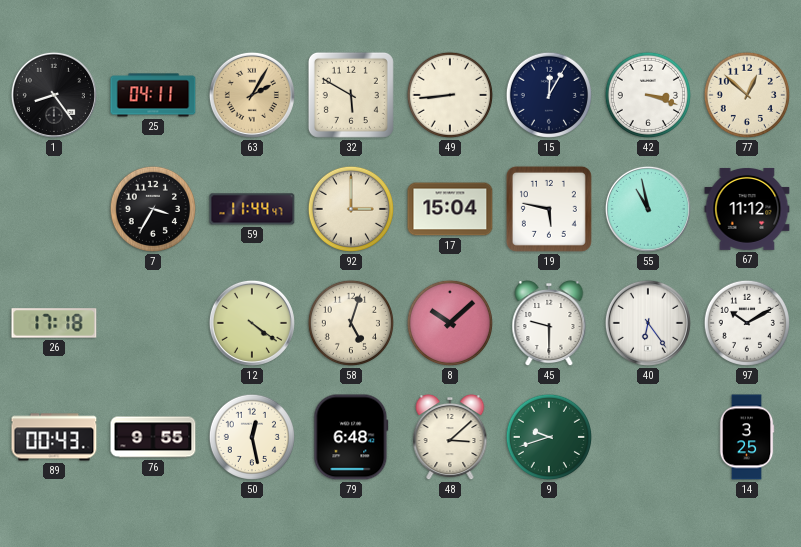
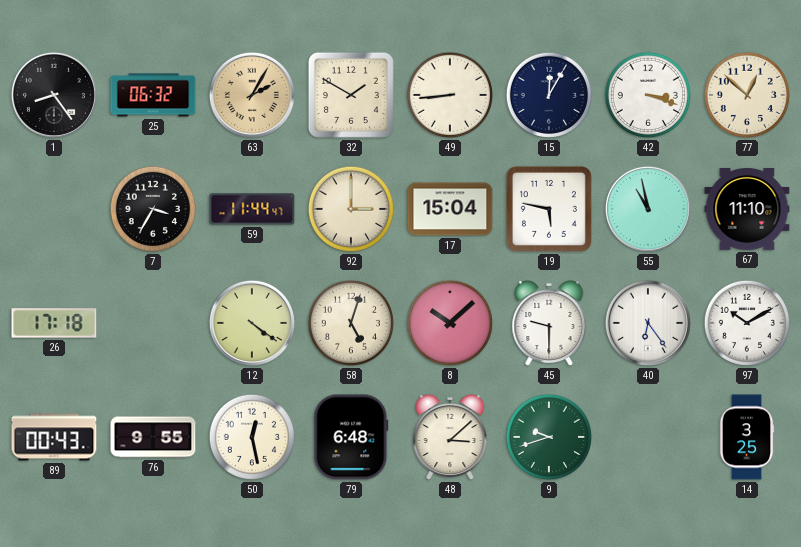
25: 04:11 -> 06:32
32: 5:50 -> 1:50
67: 11:12 -> 11:10
